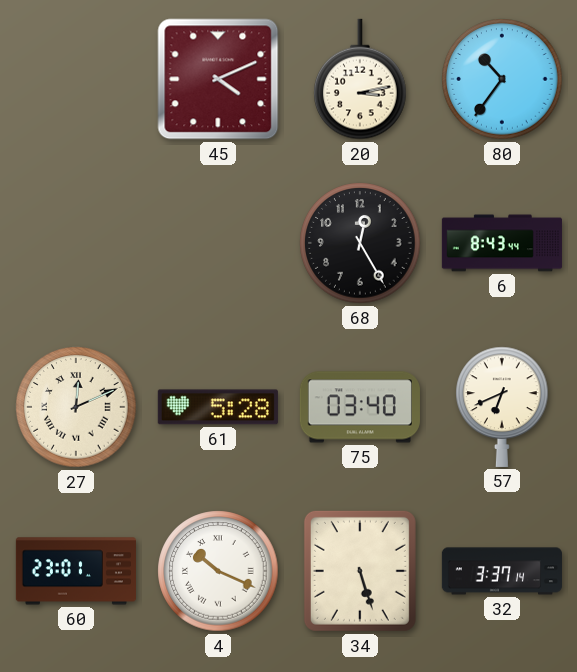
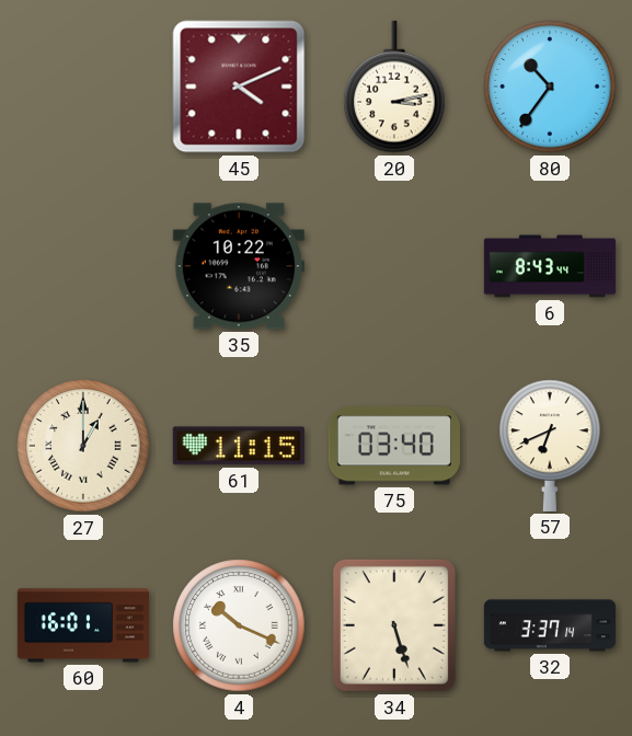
35: none -> 10:22
68: 12:25 -> none
27: 12:11 -> 1:00
61: 5:28 -> 11:15
60: 23:01 -> 16:01
